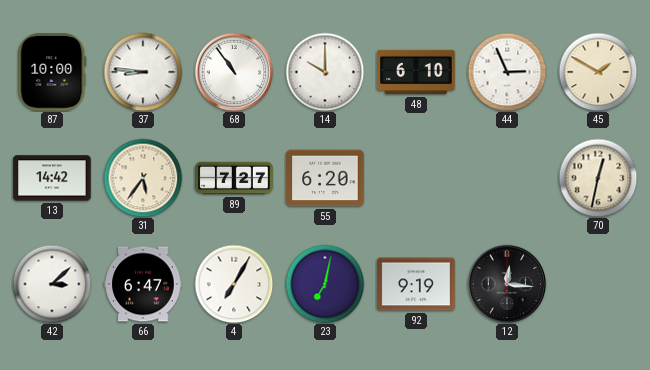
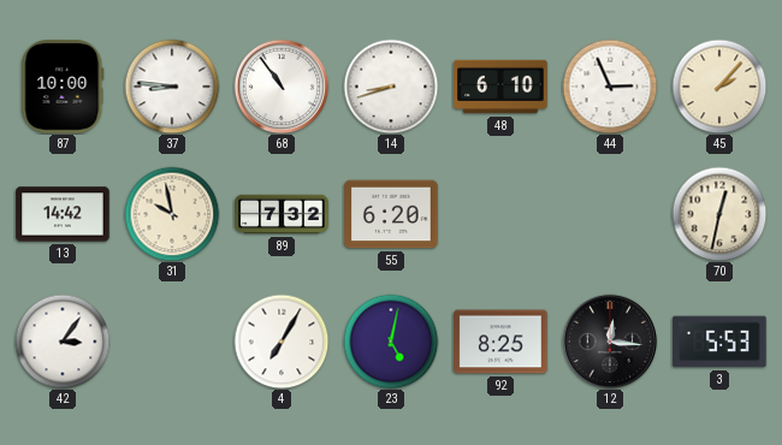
14: 10:00 -> 8:42
45: 1:50 -> 2:07
31: 5:36 -> 9:58
89: 7:27 -> 7:32
42: 3:08 -> 3:06
66: 6:47 -> none
23: 7:02 -> 5:02
92: 9:19 -> 8:25
3: none -> 5:53
